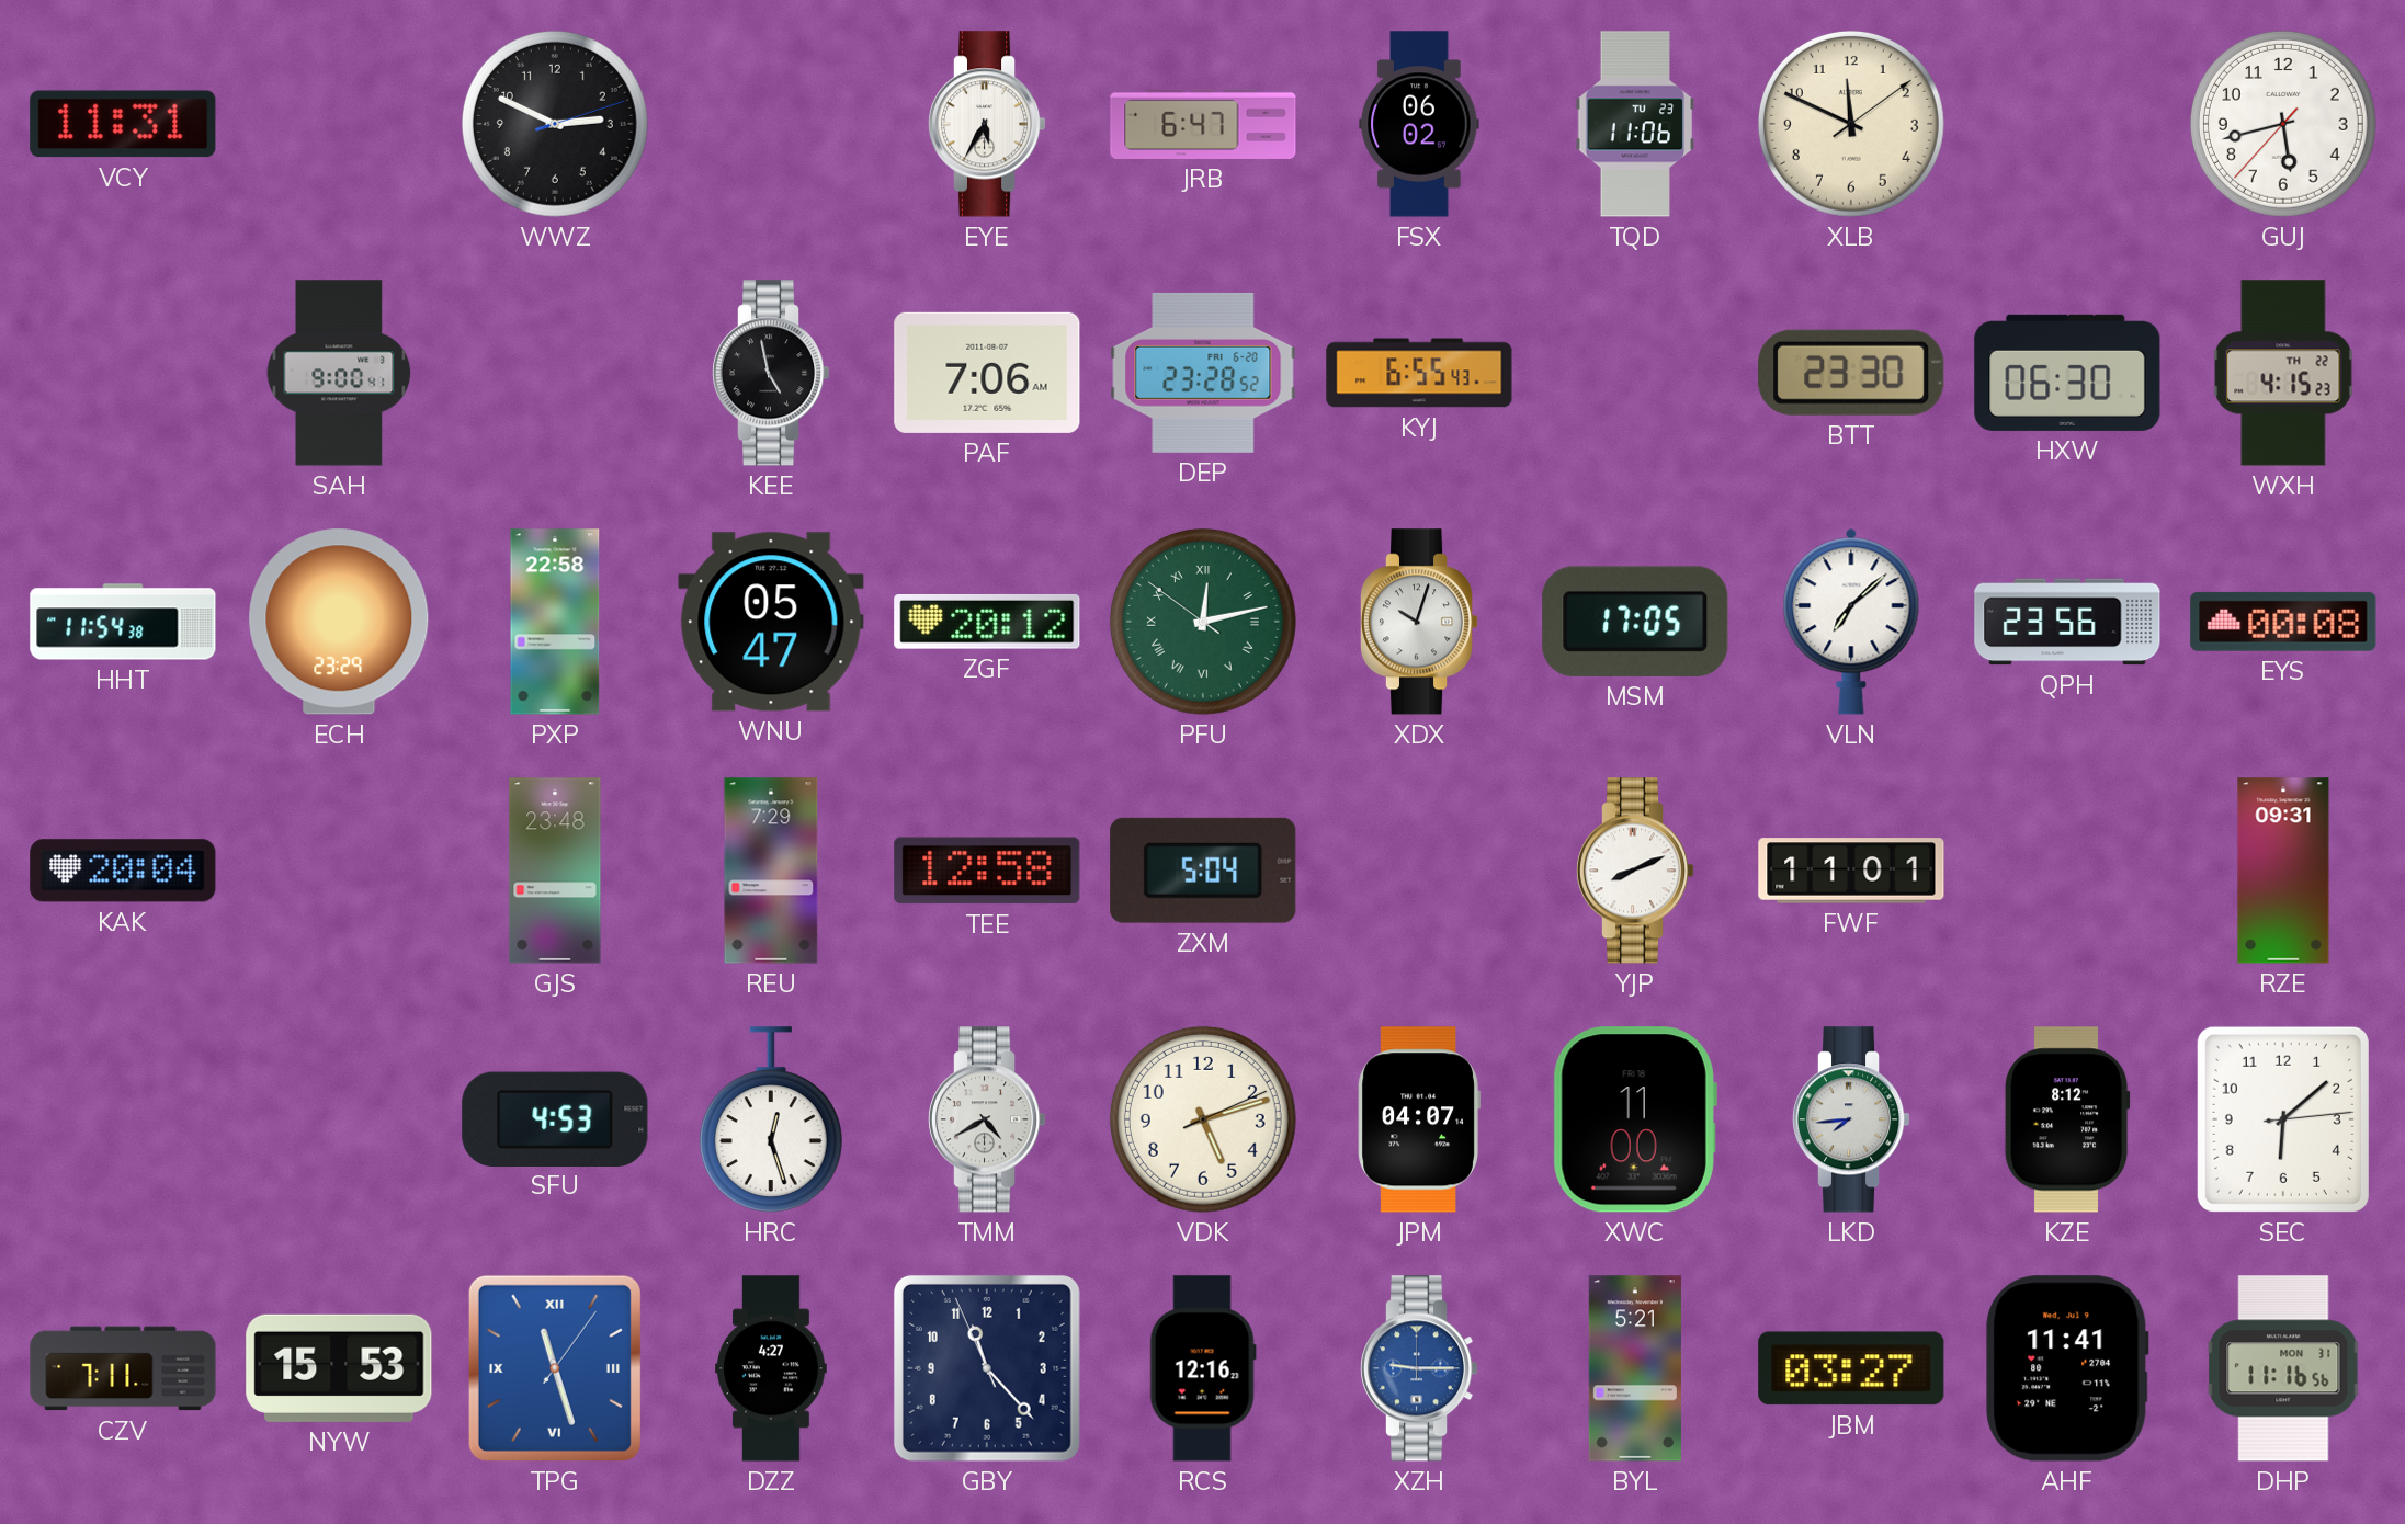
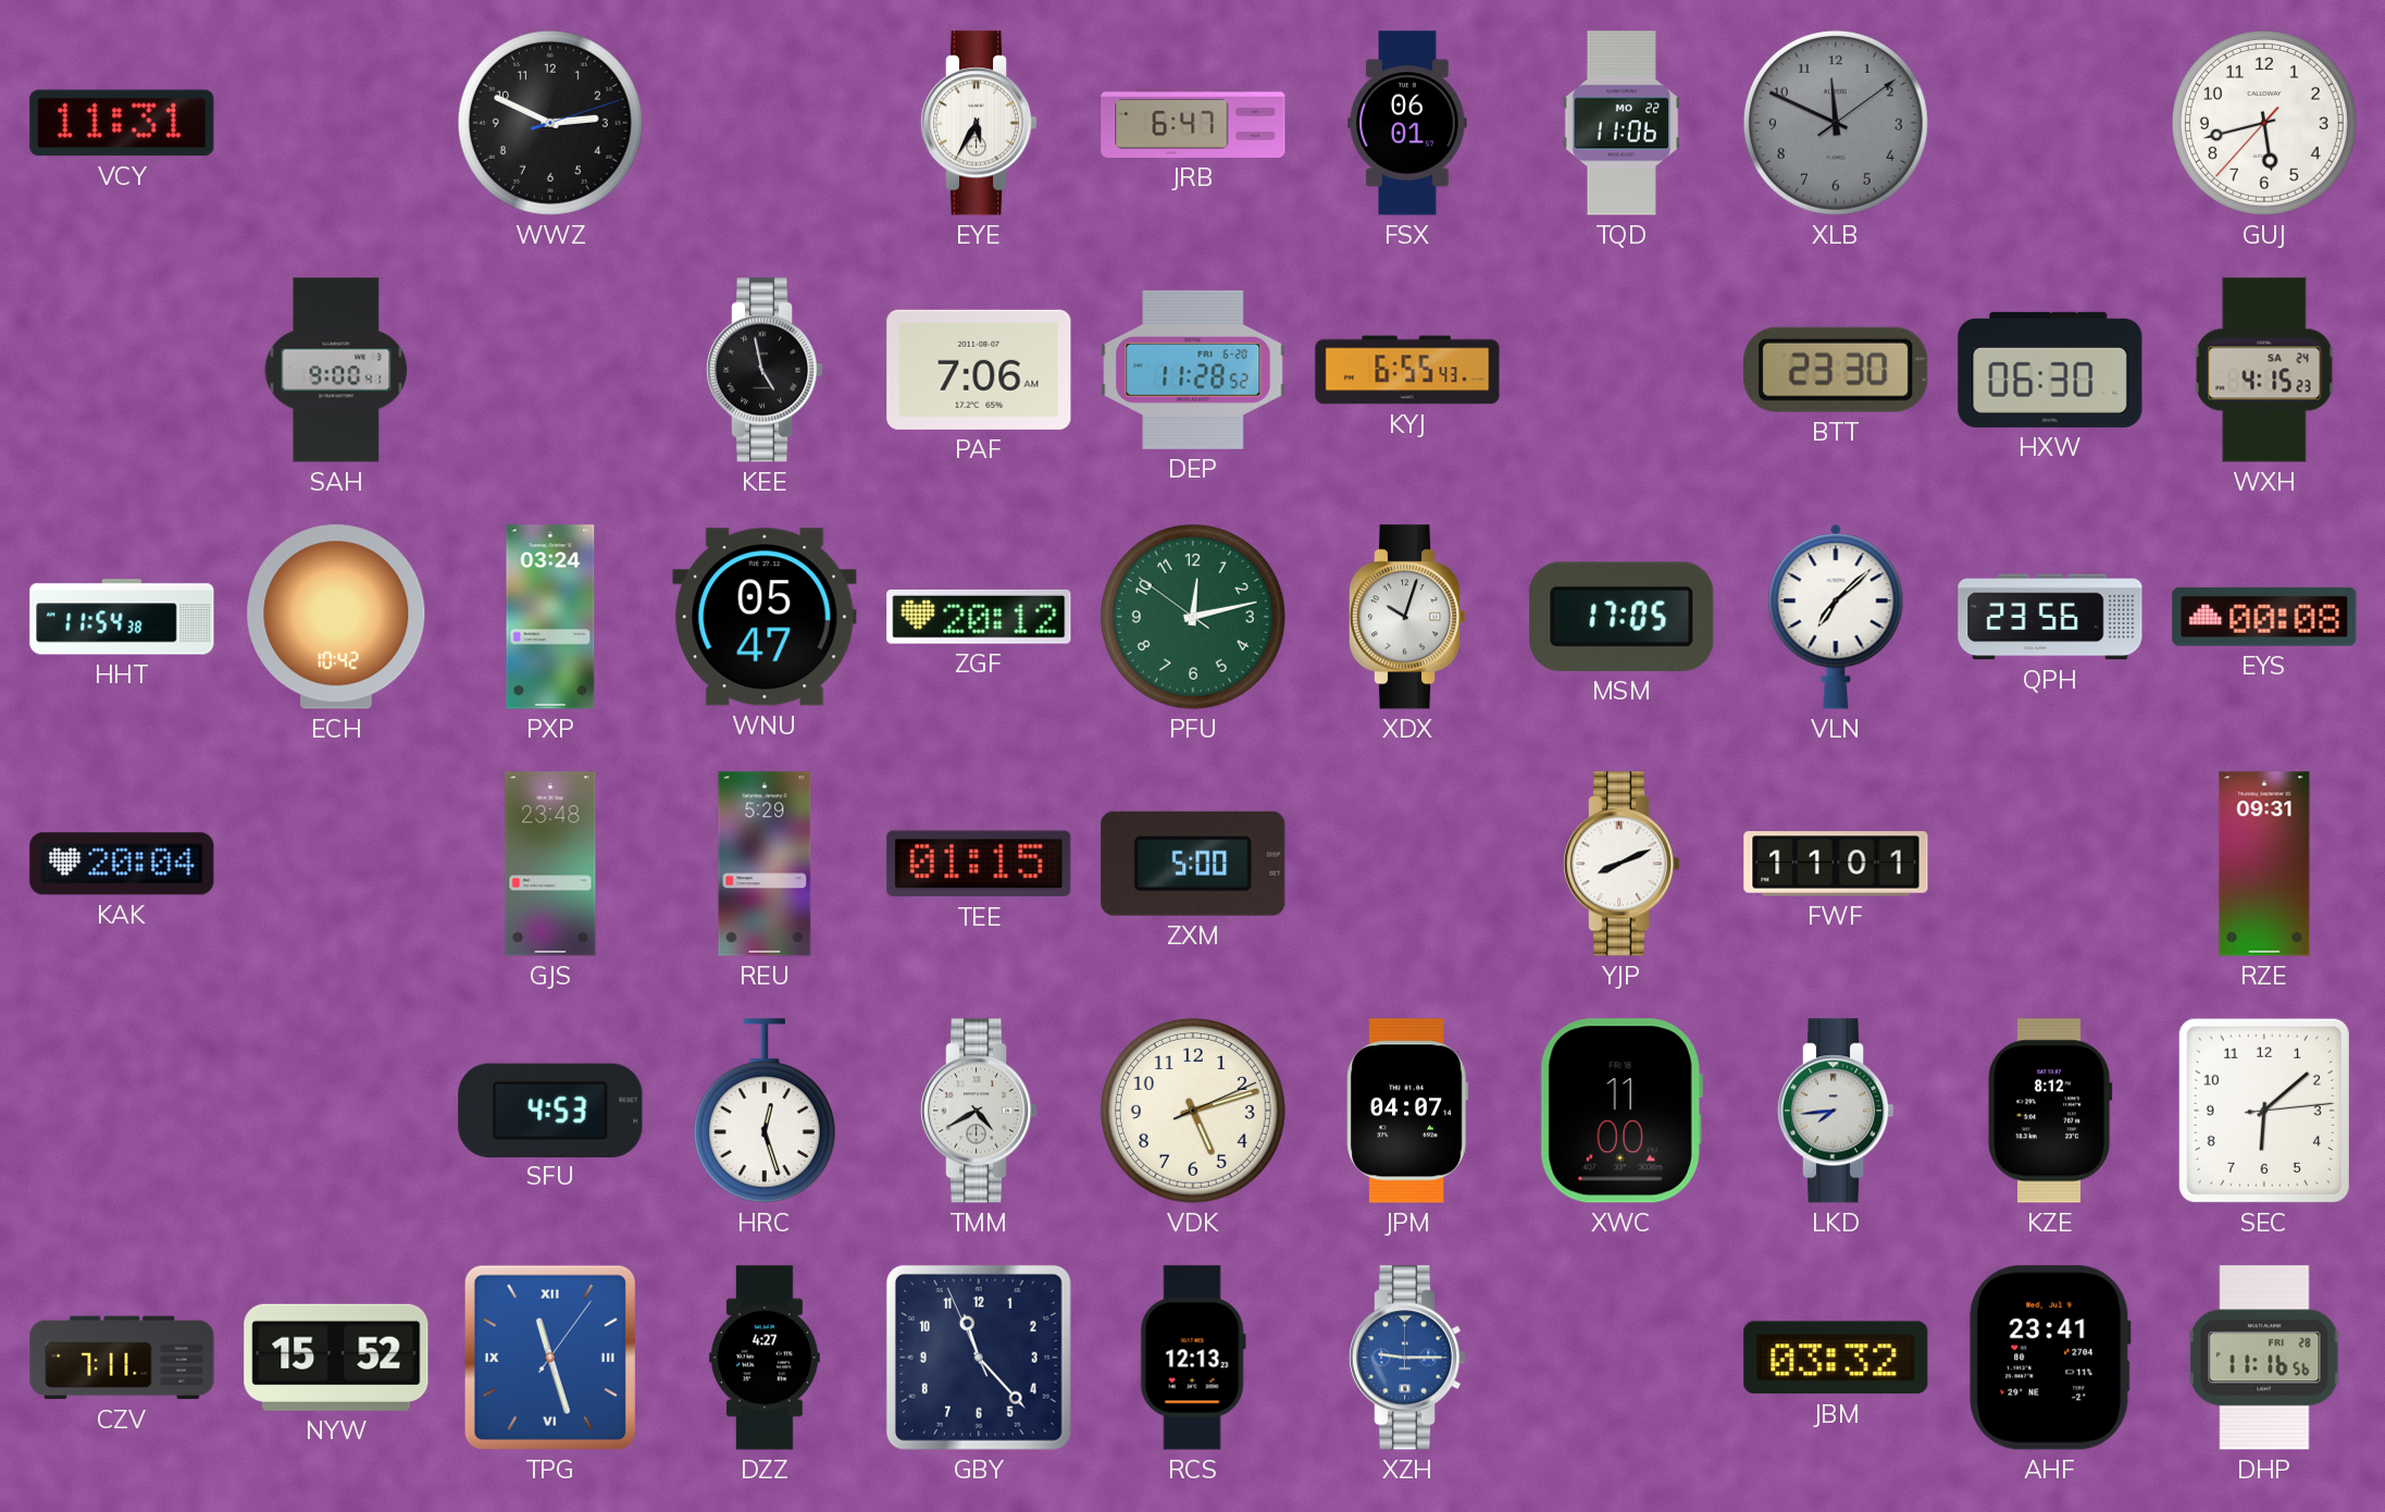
FSX: 06:02 -> 06:01
TQD date: TU 23 -> MO 22
XLB dial: cream -> grey
DEP: 23:28 -> 11:28
WXH date: TH 22 -> SA 24
ECH: 23:29 -> 10:42
PXP: 22:58 -> 03:24
PFU numerals: Roman -> Arabic
REU: 7:29 -> 5:29
TEE: 12:58 -> 01:15
ZXM: 5:04 -> 5:00
NYW: 15:53 -> 15:52
RCS: 12:16 -> 12:13
BYL: 5:21 -> none
JBM: 03:27 -> 03:32
AHF: 11:41 -> 23:41
DHP date: MON 31 -> FRI 28
